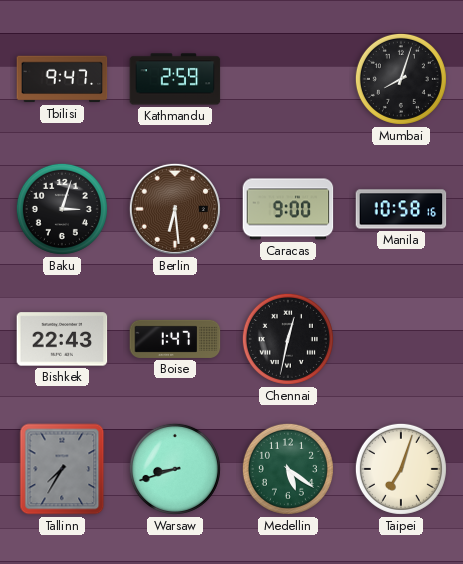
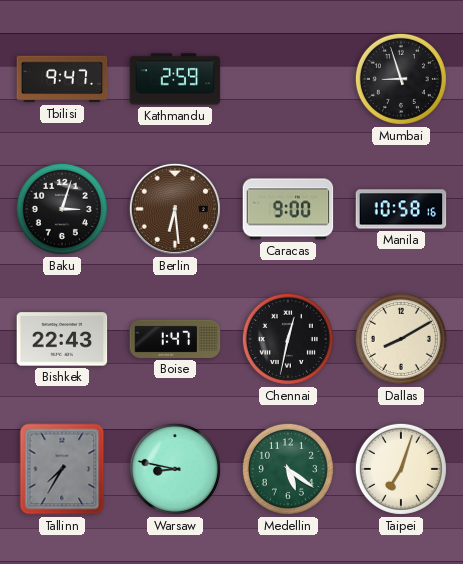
Mumbai: 8:03 -> 8:57
Dallas: none -> 8:10
Warsaw: 8:42 -> 8:47
